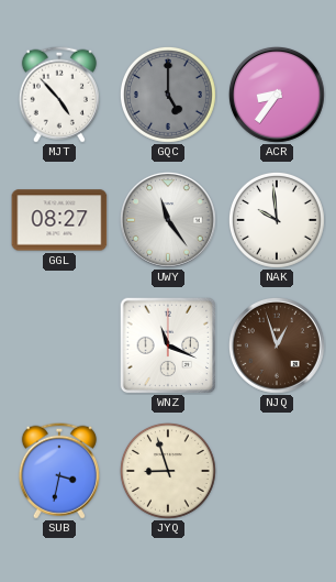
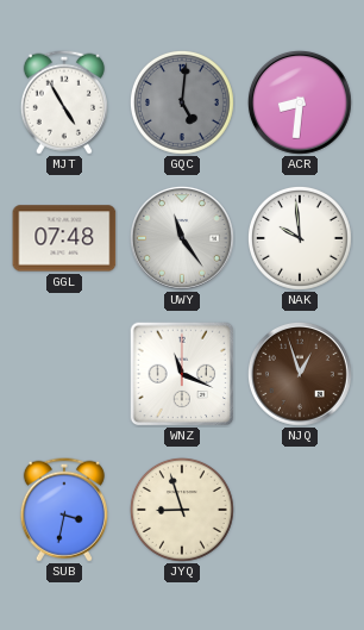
MJT: 4:53 -> 4:55
GQC: 5:00 -> 5:01
ACR: 8:36 -> 8:31
GGL: 08:27 -> 07:48
